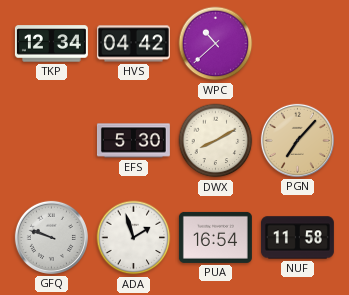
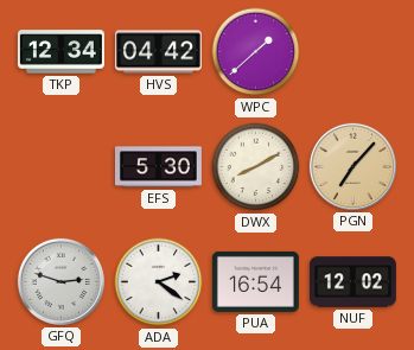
WPC: 10:38 -> 1:38
GFQ: 9:48 -> 2:48
ADA: 1:57 -> 2:21
NUF: 11:58 -> 12:02
